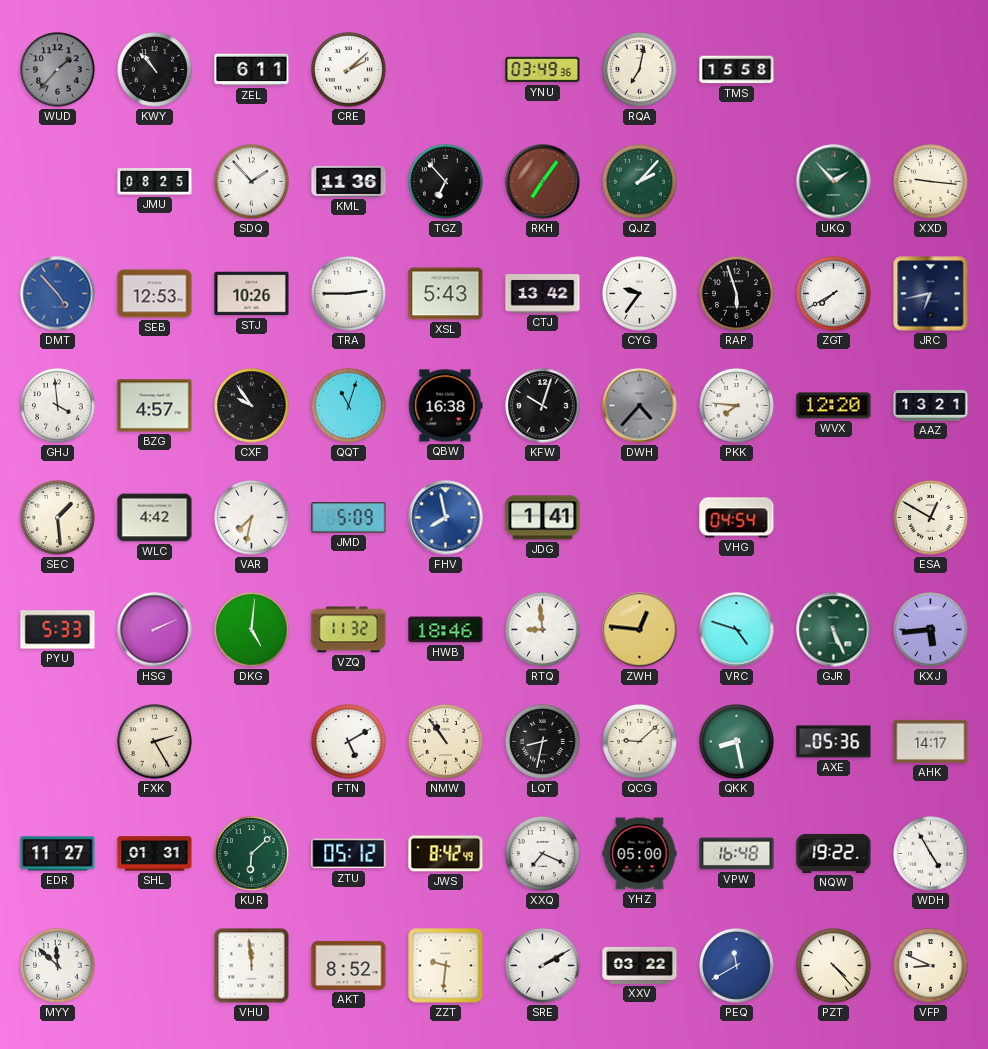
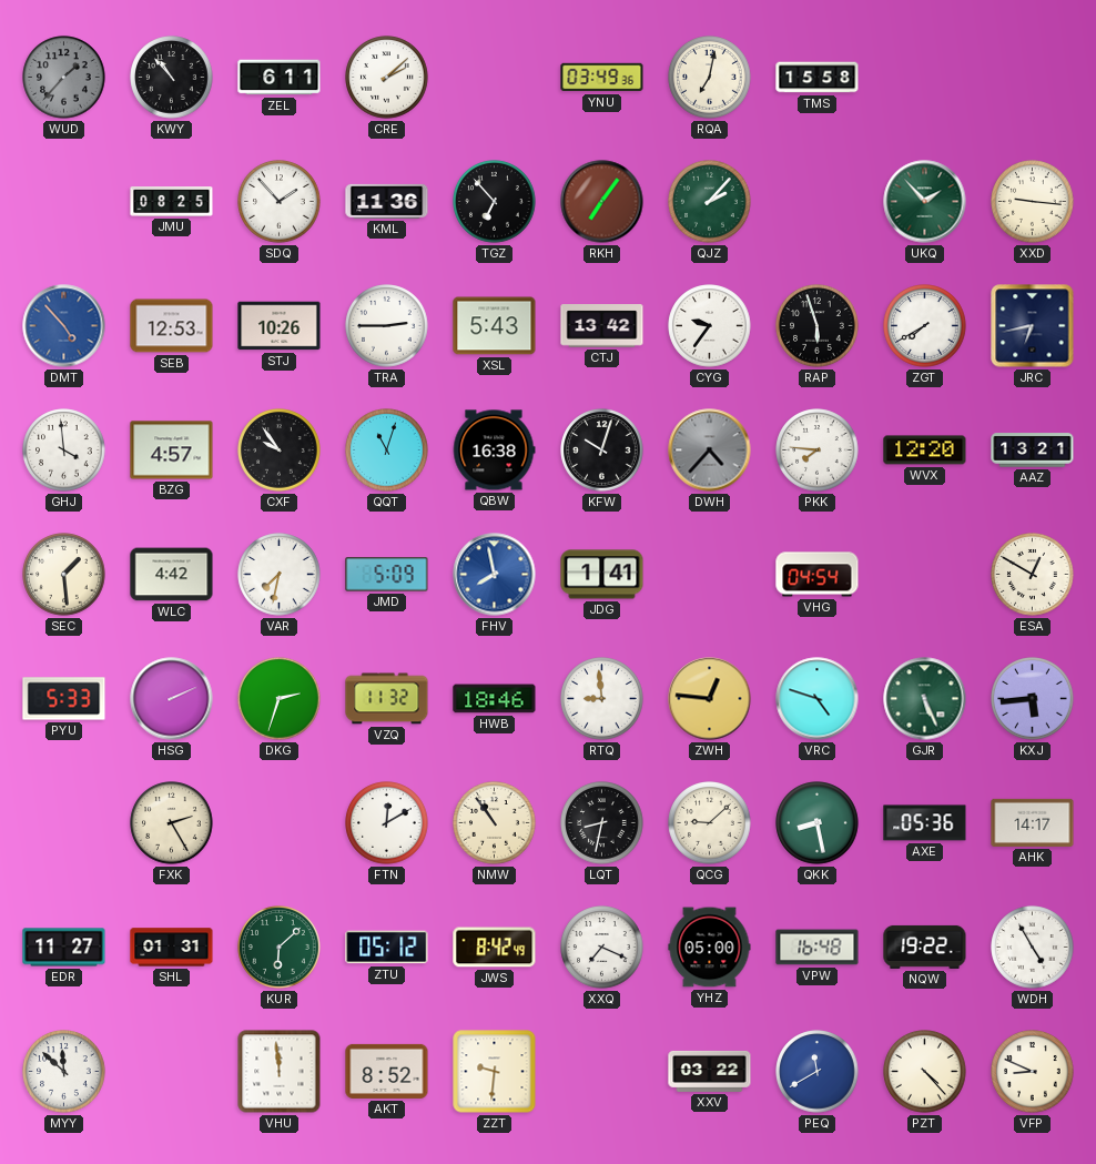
DKG: 5:01 -> 2:33
FTN: 5:10 -> 12:10
SRE: 2:10 -> none
